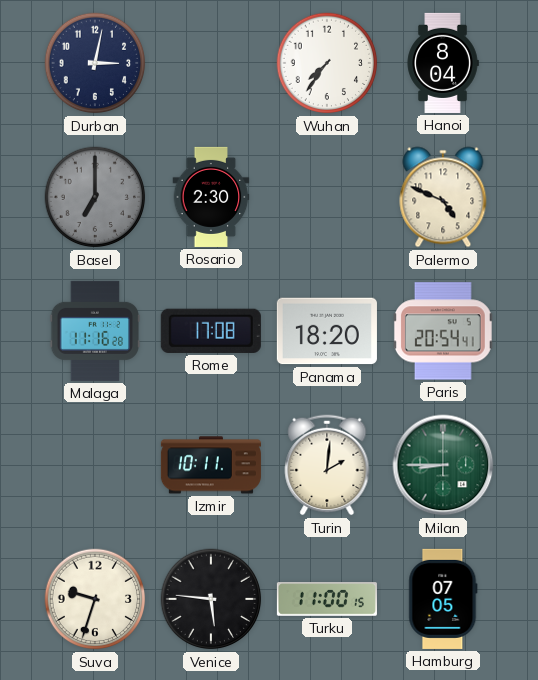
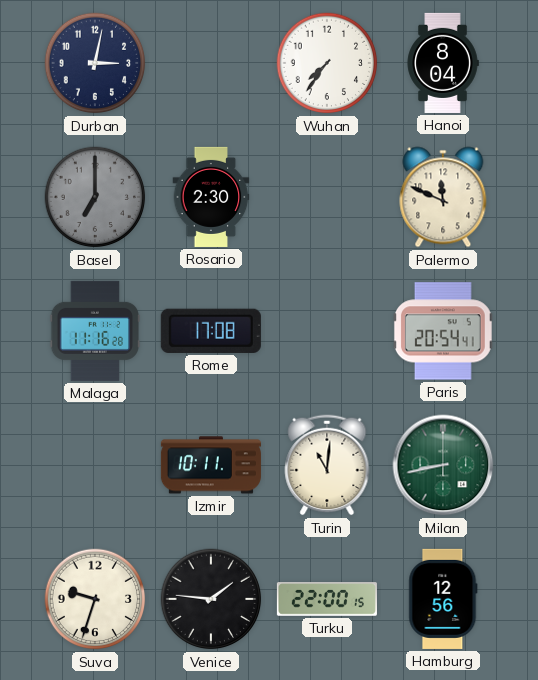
Palermo: 4:49 -> 11:49
Panama: 18:20 -> none
Turin: 2:01 -> 11:01
Milan: 8:45 -> 8:43
Venice: 5:46 -> 1:46
Turku: 11:00 -> 22:00
Hamburg: 07:05 -> 12:56
